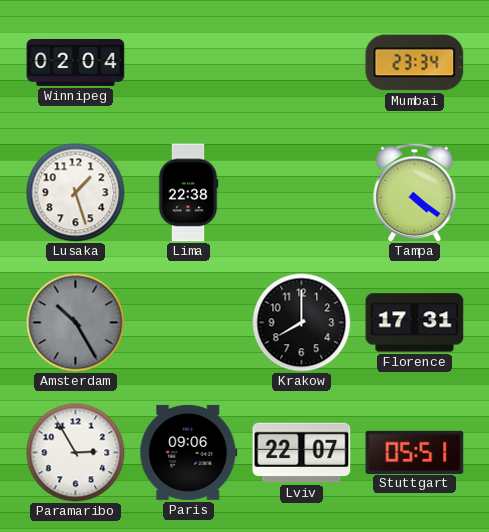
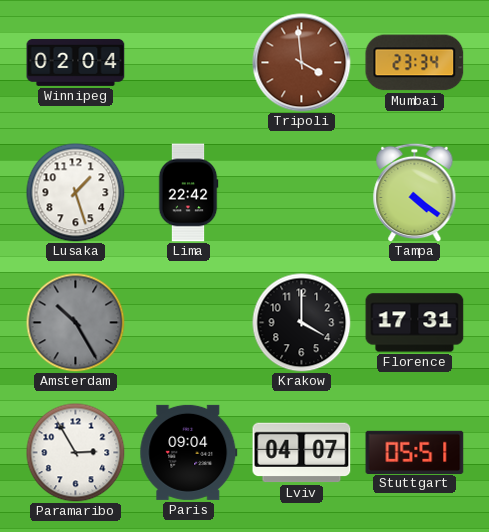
Tripoli: none -> 3:59
Lima: 22:38 -> 22:42
Krakow: 8:00 -> 4:00
Paris: 09:06 -> 09:04
Lviv: 22:07 -> 04:07
